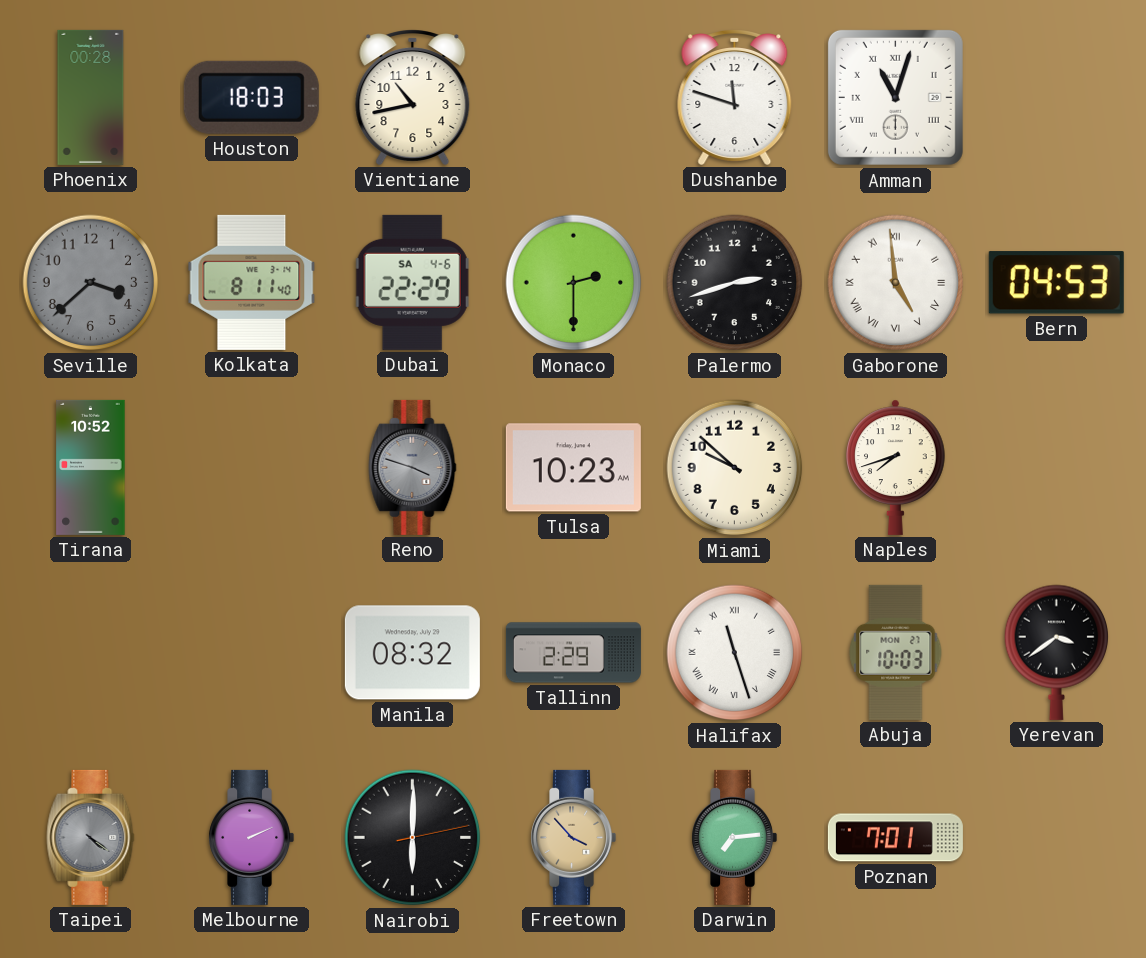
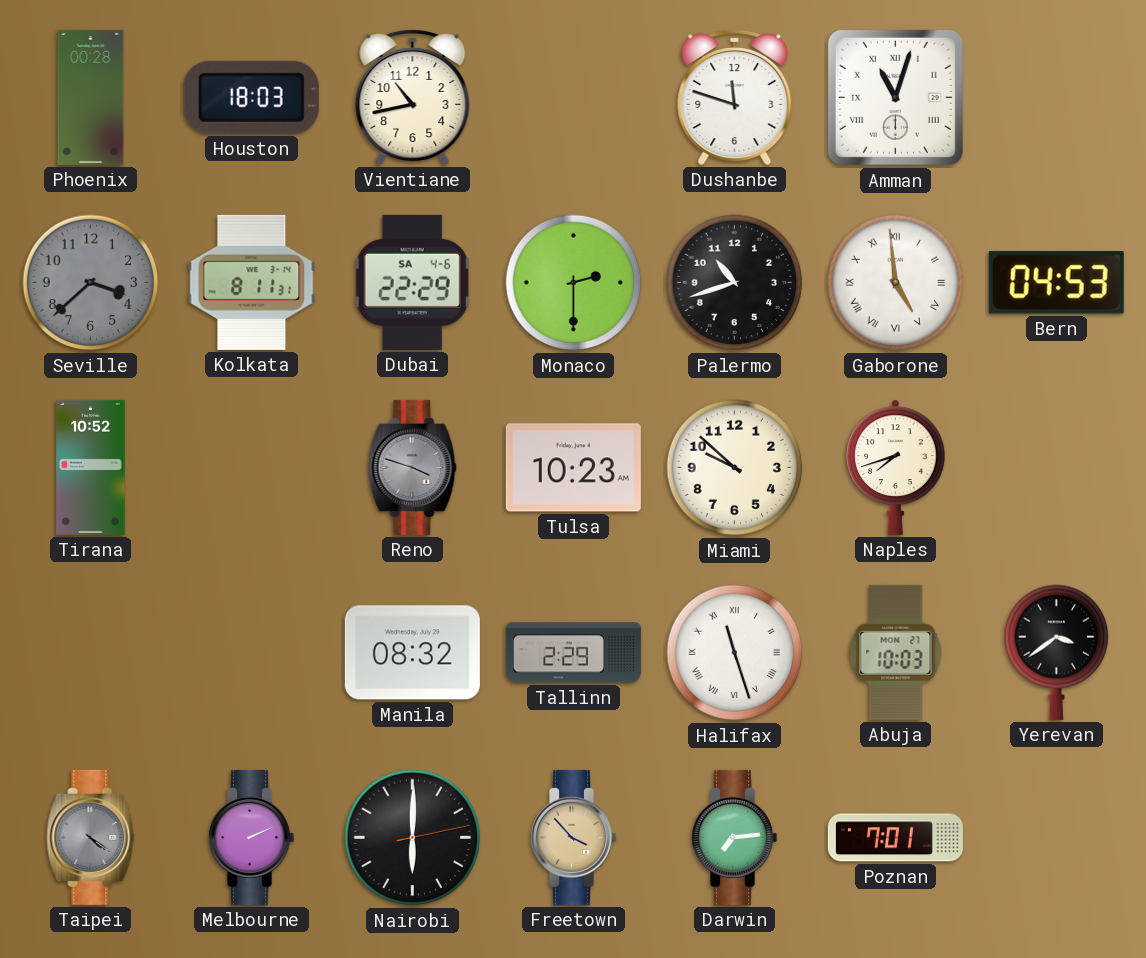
Kolkata: 8:11:40 -> 8:11:31
Palermo: 2:42 -> 10:42
